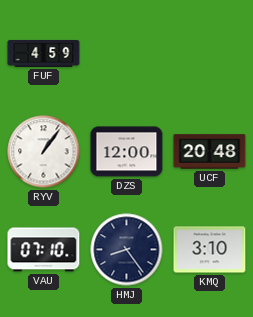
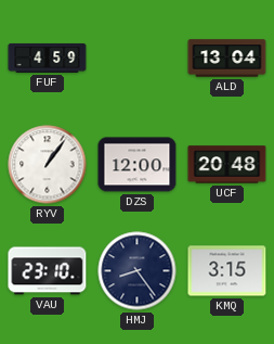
ALD: none -> 13:04
VAU: 07:10 -> 23:10
KMQ: 3:10 -> 3:15
